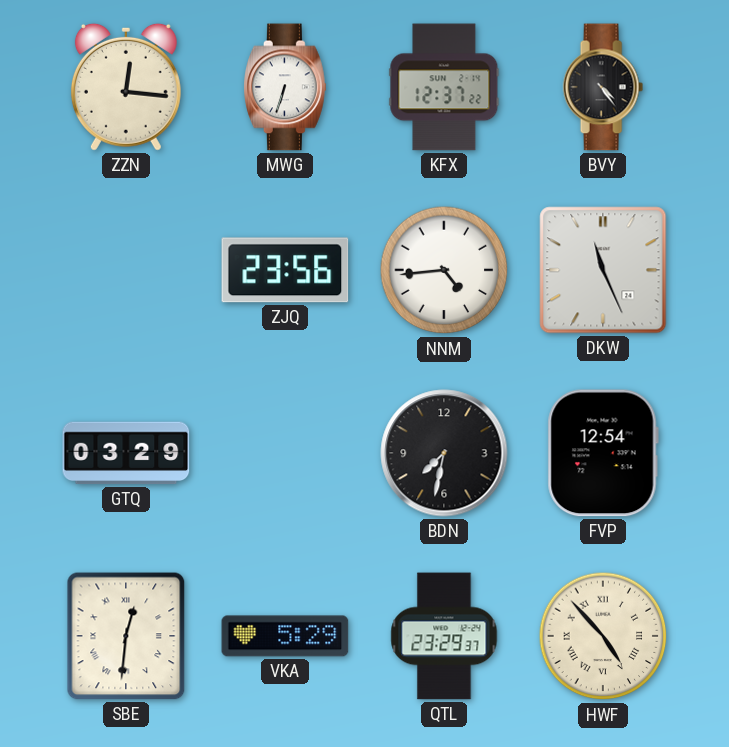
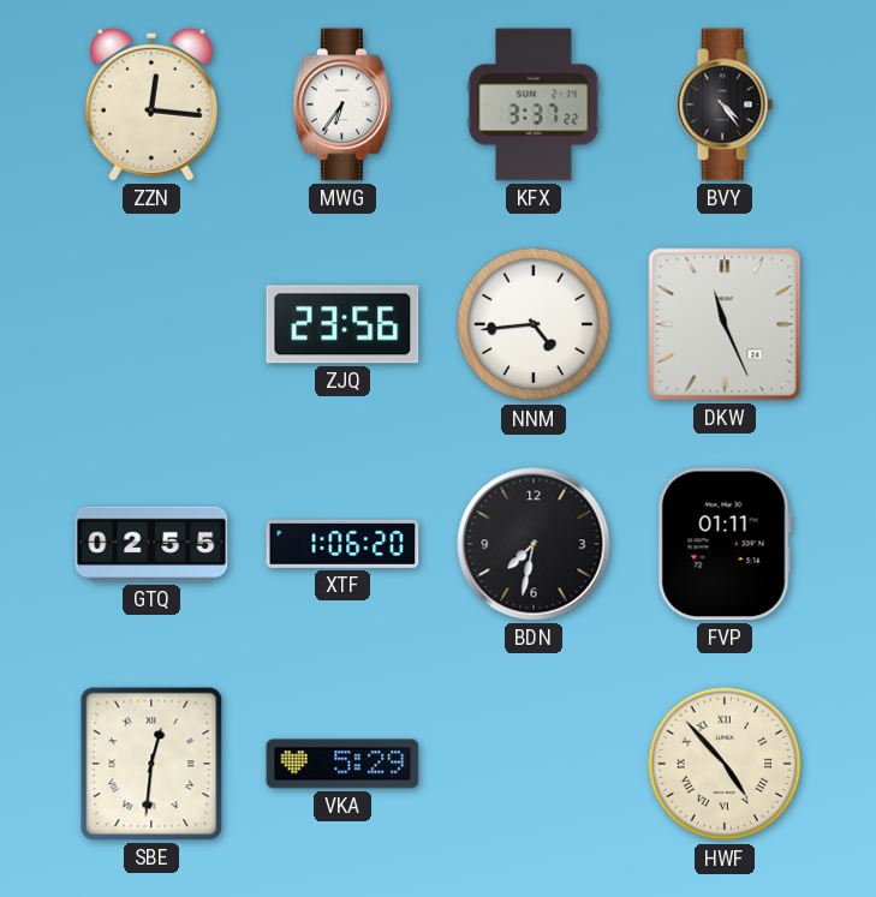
MWG: 6:33 -> 6:36
KFX: 12:37 -> 3:37
GTQ: 03:29 -> 02:55
XTF: none -> 1:06
FVP: 12:54 -> 01:11
QTL: 23:29 -> none
